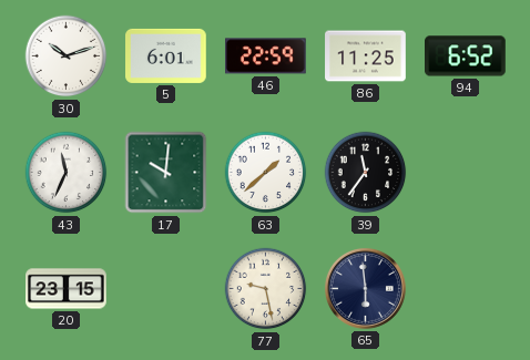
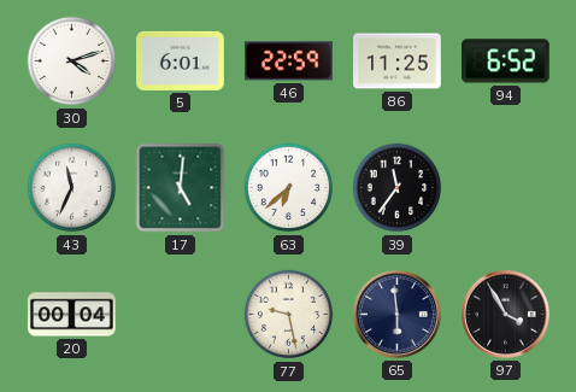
30: 10:12 -> 4:12
17: 10:01 -> 5:01
63: 1:38 -> 6:38
20: 23:15 -> 00:04
97: none -> 3:55
